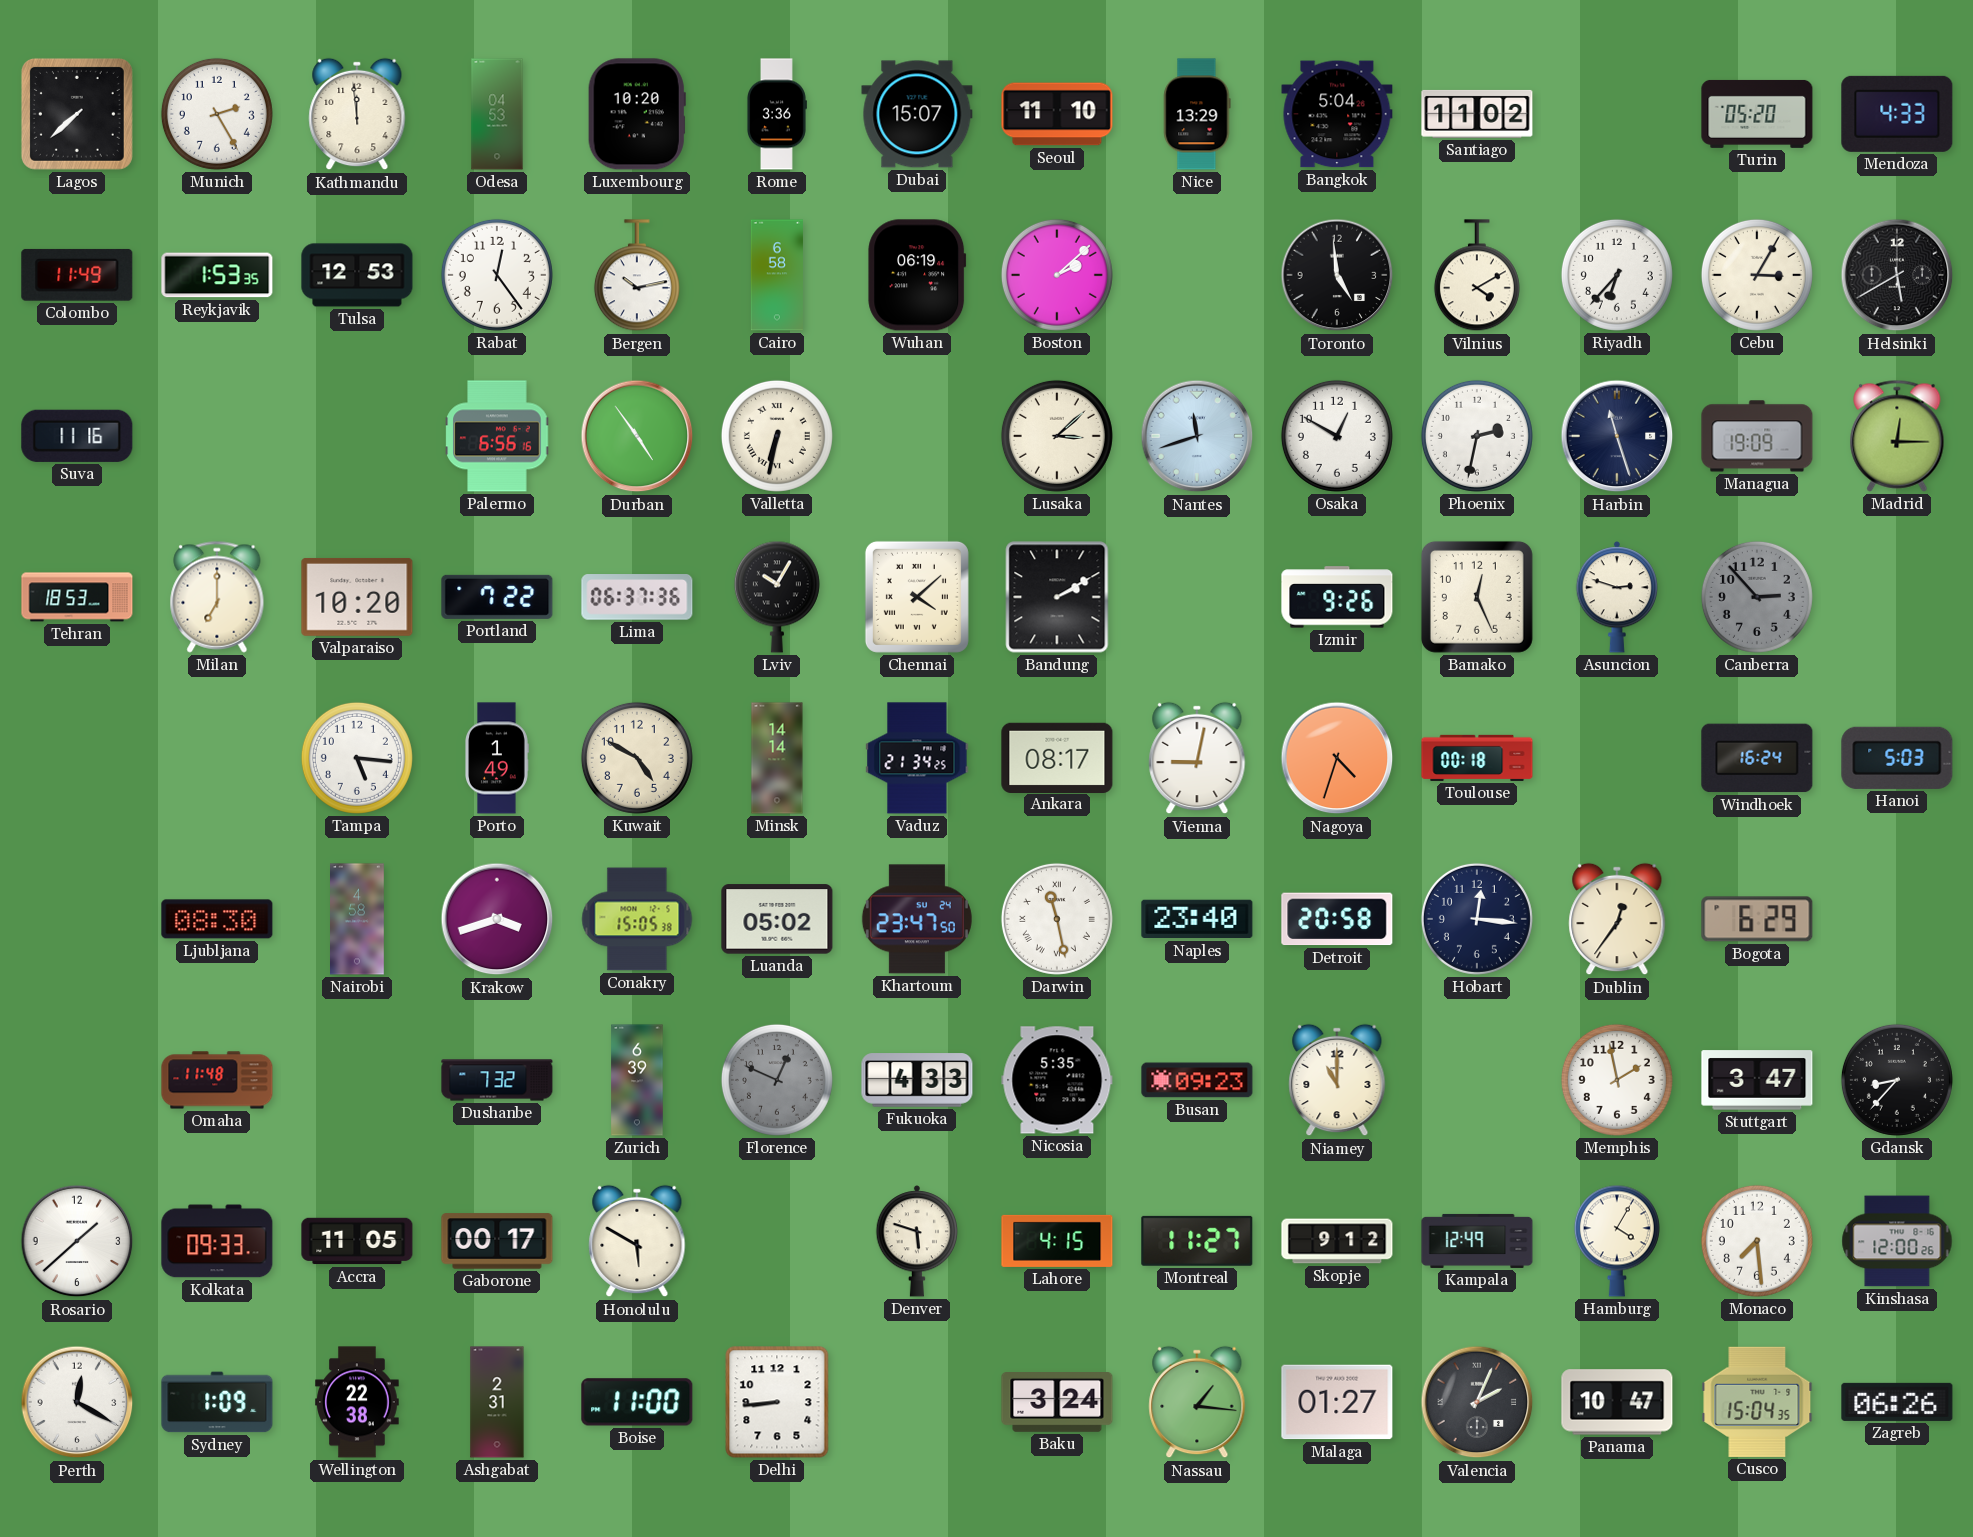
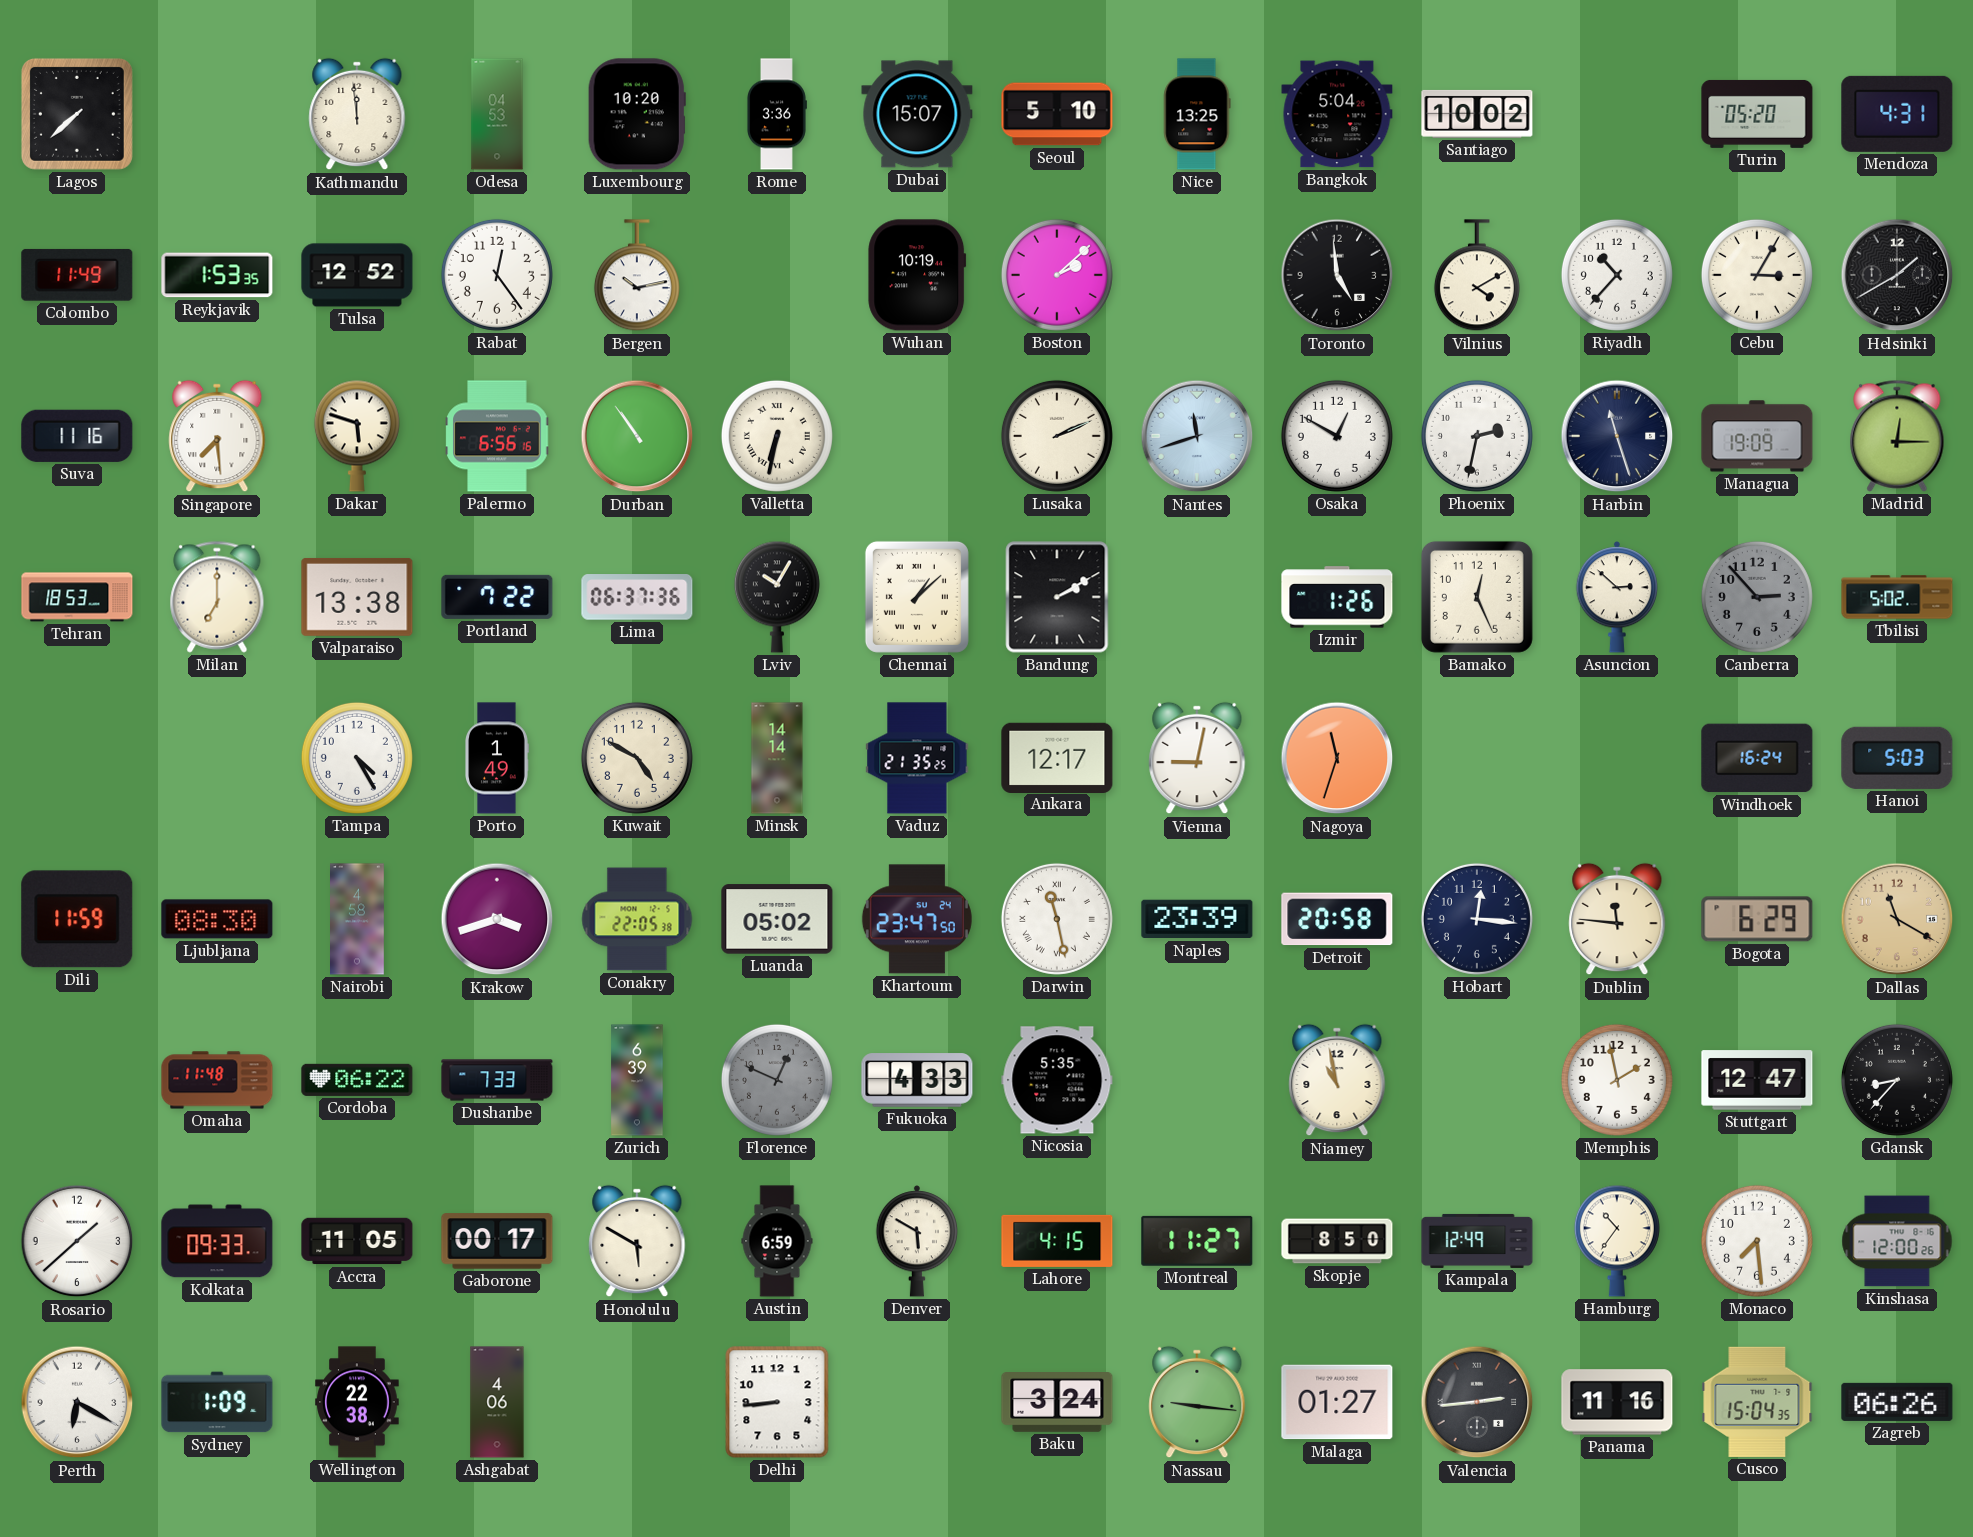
Munich: 2:25 -> none
Seoul: 11:10 -> 5:10
Nice: 13:29 -> 13:25
Santiago: 11:02 -> 10:02
Mendoza: 4:33 -> 4:31
Tulsa: 12:53 -> 12:52
Cairo: 6:58 -> none
Wuhan: 06:19 -> 10:19
Riyadh: 6:37 -> 10:37
Helsinki: 5:40 -> 1:40
Singapore: none -> 7:29
Dakar: none -> 5:48
Durban: 4:54 -> 10:54
Lusaka: 3:08 -> 2:11
Valparaiso: 10:20 -> 13:38
Chennai: 4:08 -> 1:08
Izmir: 9:26 -> 1:26
Asuncion: 2:48 -> 2:52
Tbilisi: none -> 5:02
Tampa: 5:16 -> 4:25
Vaduz: 21:34 -> 21:35
Ankara: 08:17 -> 12:17
Nagoya: 4:33 -> 11:33
Toulouse: 00:18 -> none
Dili: none -> 11:59
Conakry: 15:05 -> 22:05
Naples: 23:40 -> 23:39
Dublin: 12:36 -> 11:46
Dallas: none -> 11:20
Cordoba: none -> 06:22
Dushanbe: 7:32 -> 7:33
Busan: 09:23 -> none
Niamey: 11:00 -> 10:58
Stuttgart: 3:47 -> 12:47
Austin: none -> 6:59
Denver: 5:48 -> 5:50
Skopje: 9:12 -> 8:50
Hamburg: 4:05 -> 10:36
Perth: 12:20 -> 6:20
Ashgabat: 2:31 -> 4:06
Boise: 11:00 -> none
Nassau: 1:16 -> 9:16
Valencia: 2:04 -> 2:44
Panama: 10:47 -> 11:16
